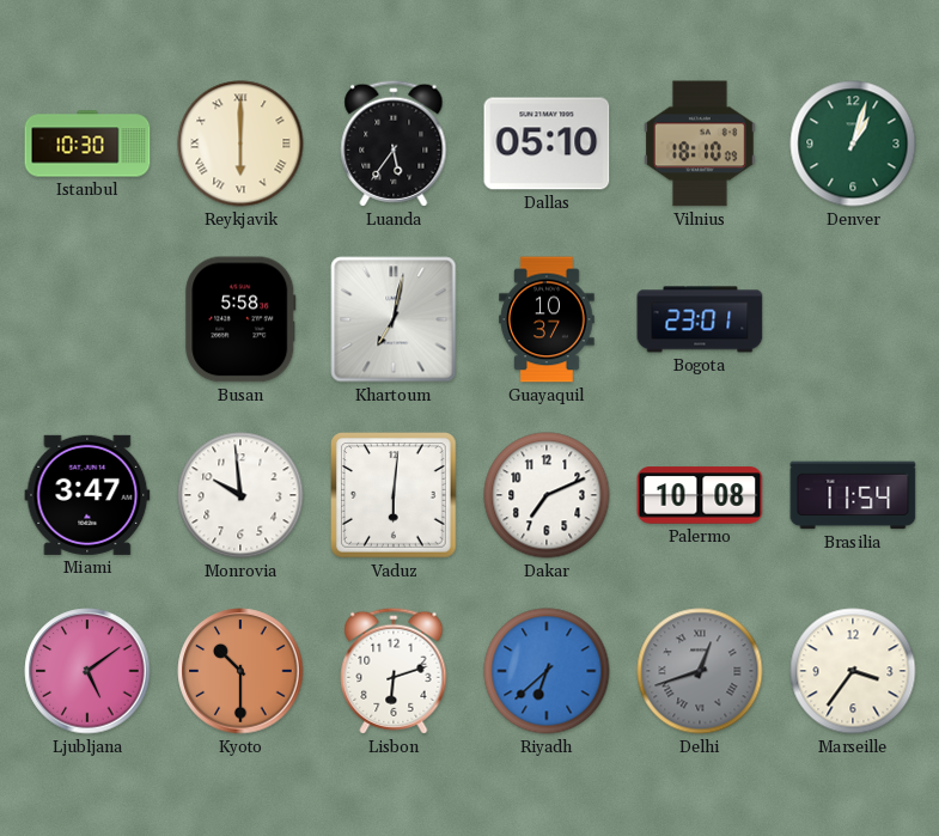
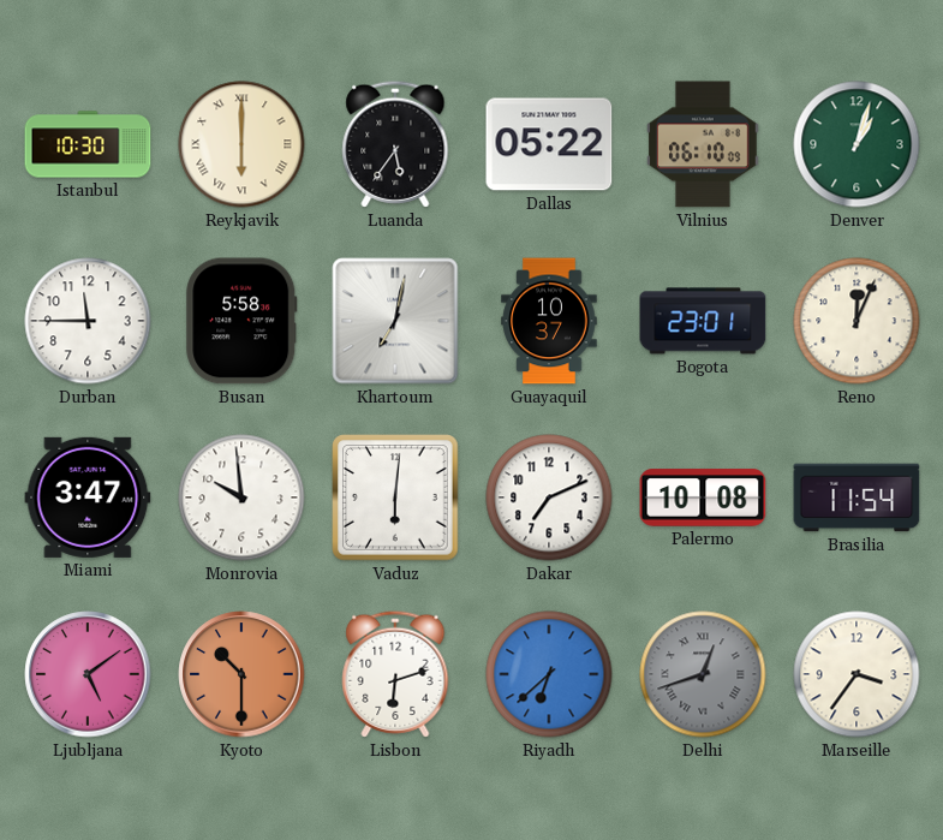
Dallas: 05:10 -> 05:22
Vilnius: 18:10 -> 06:10
Durban: none -> 11:45
Reno: none -> 12:04
